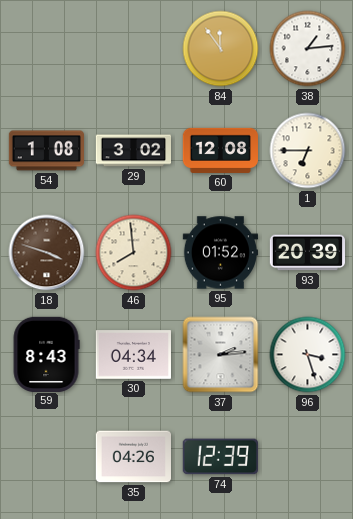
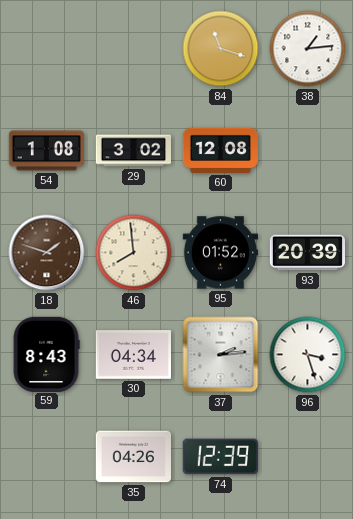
84: 11:54 -> 11:18
1: 6:45 -> none
18: 3:48 -> 1:48
